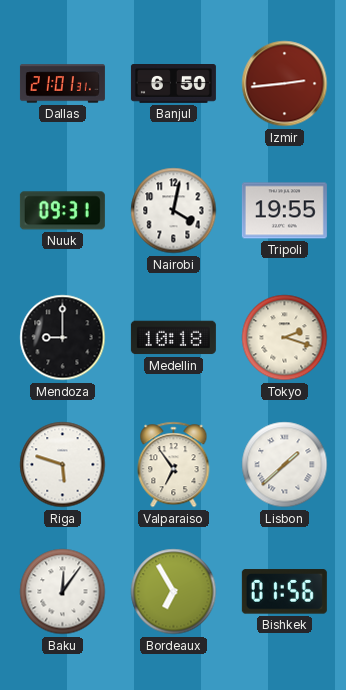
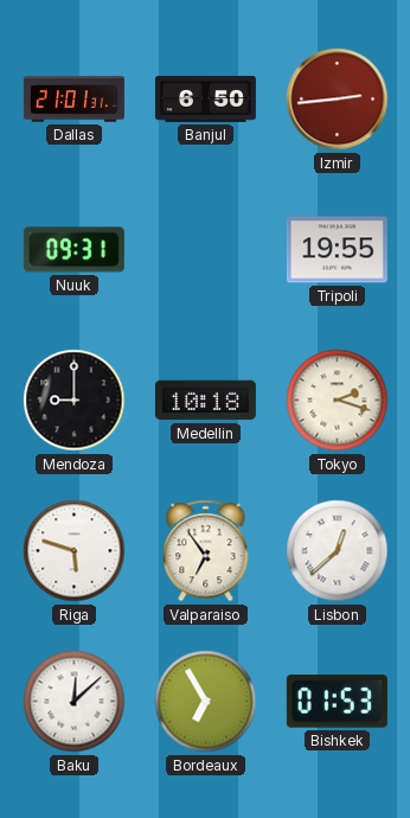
Nairobi: 4:02 -> none
Lisbon: 1:38 -> 12:38
Baku: 12:06 -> 12:08
Bishkek: 01:56 -> 01:53
